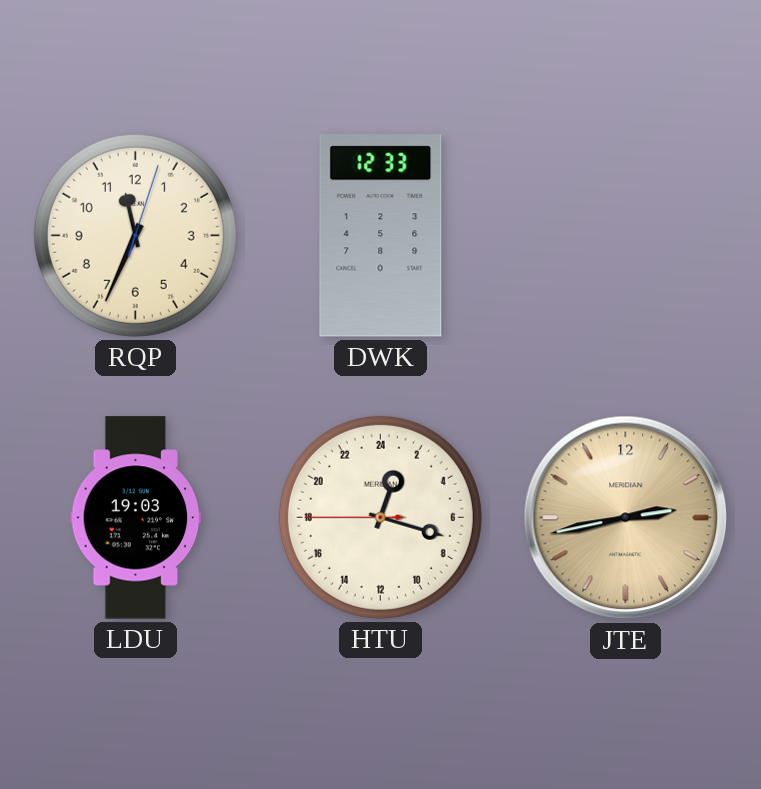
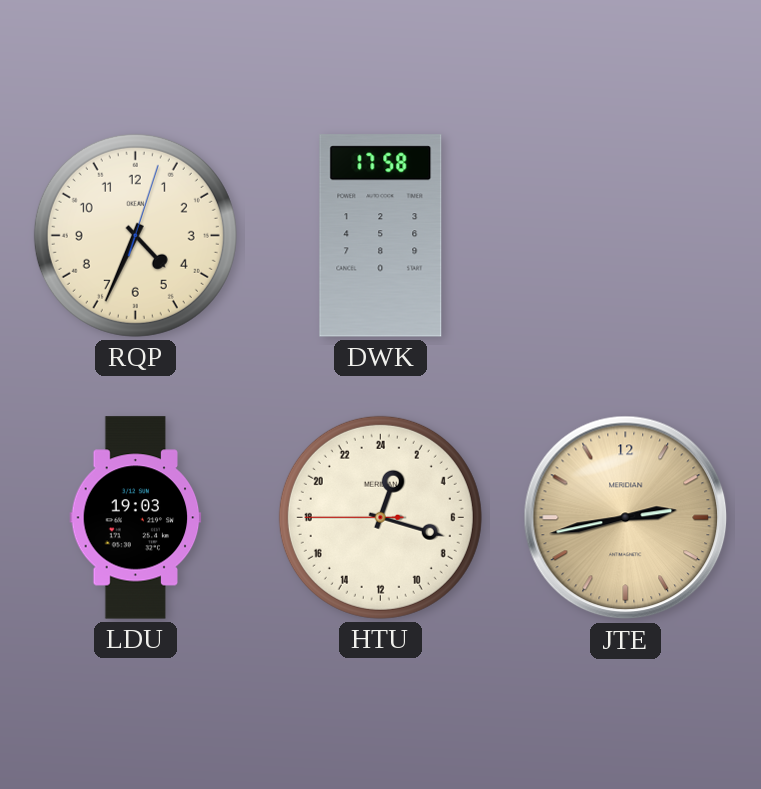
RQP: 11:34 -> 4:34
DWK: 12:33 -> 17:58
